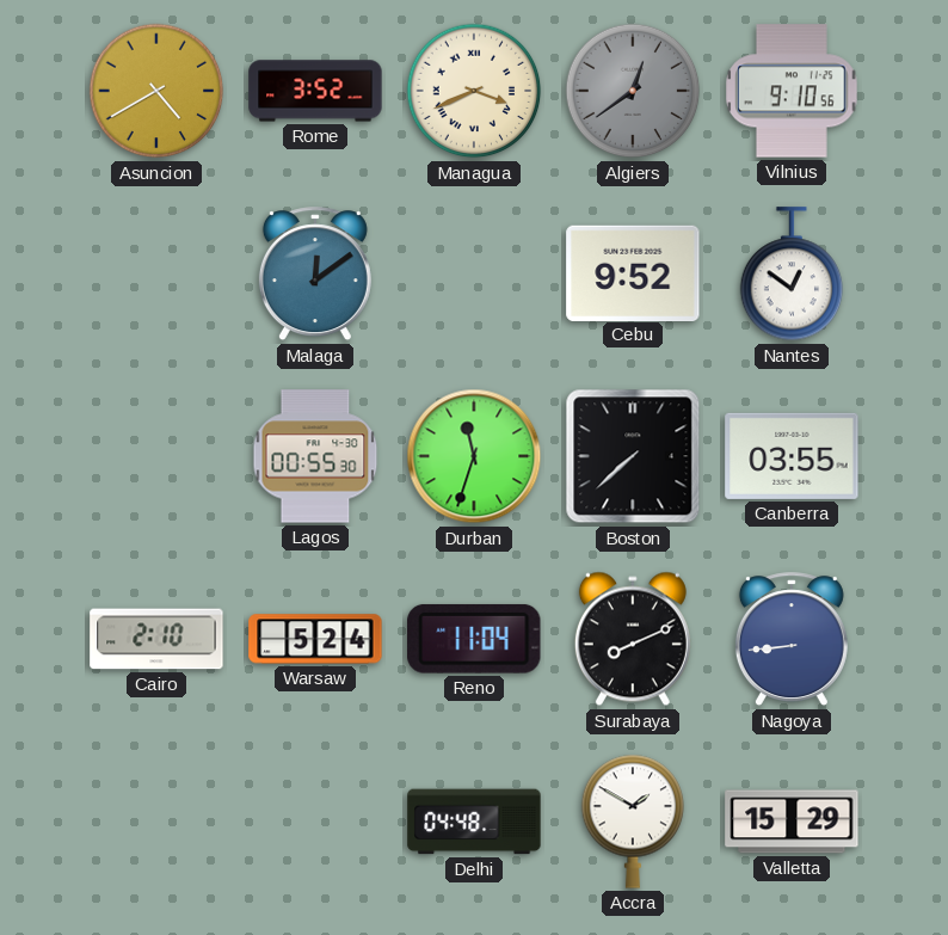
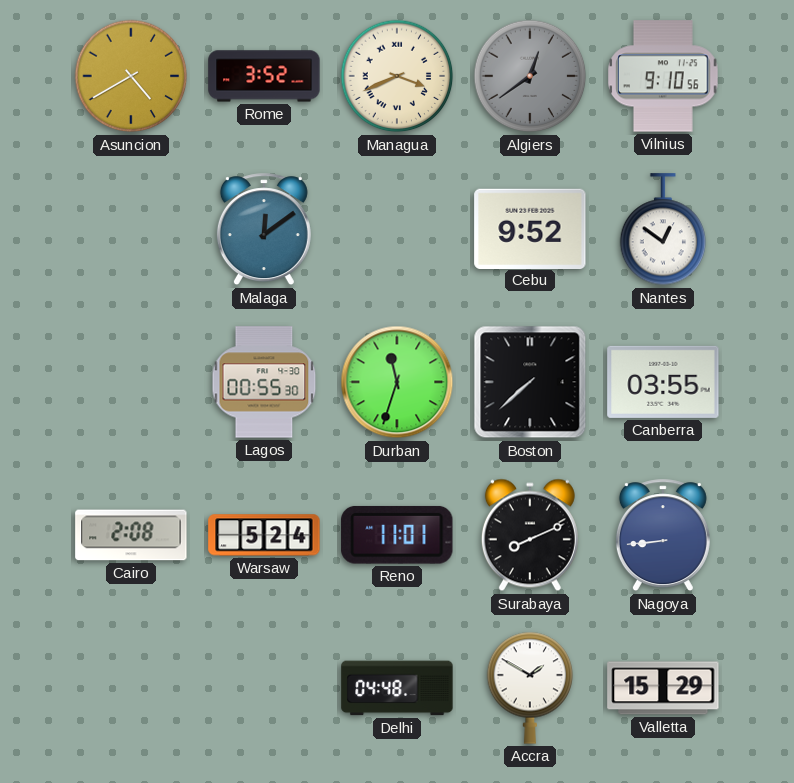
Cairo: 2:10 -> 2:08
Reno: 11:04 -> 11:01
